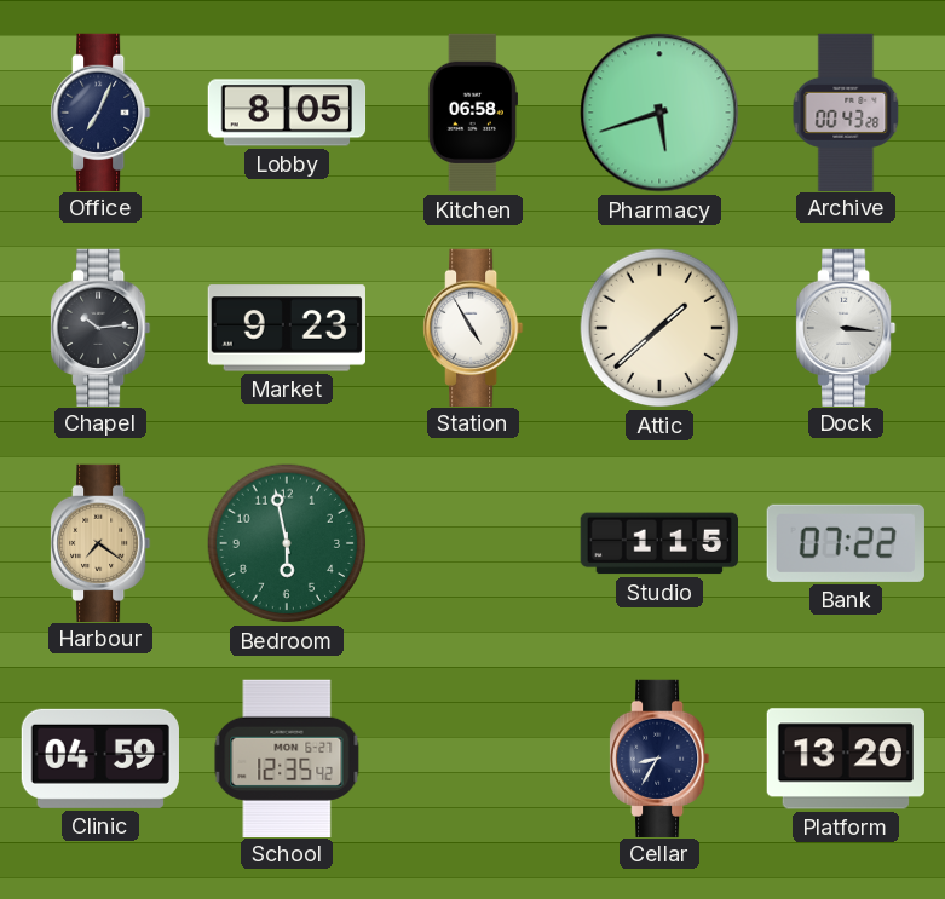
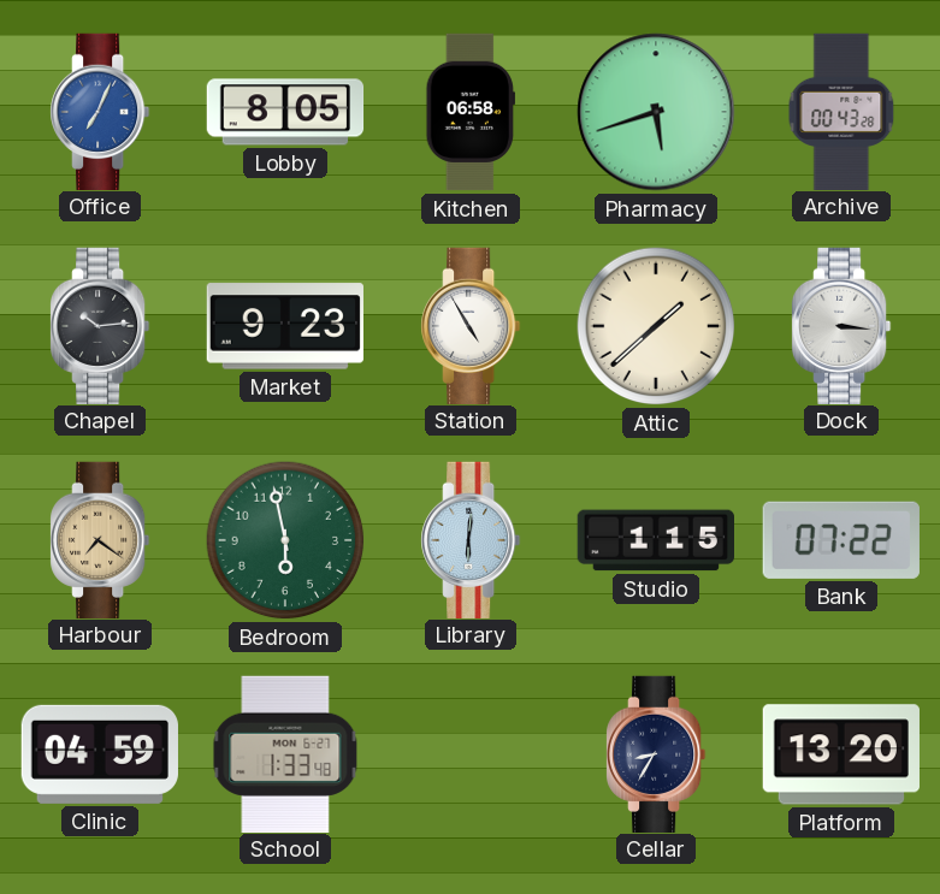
Office dial: navy -> blue
Library: none -> 6:01
School: 12:35 -> 1:33
